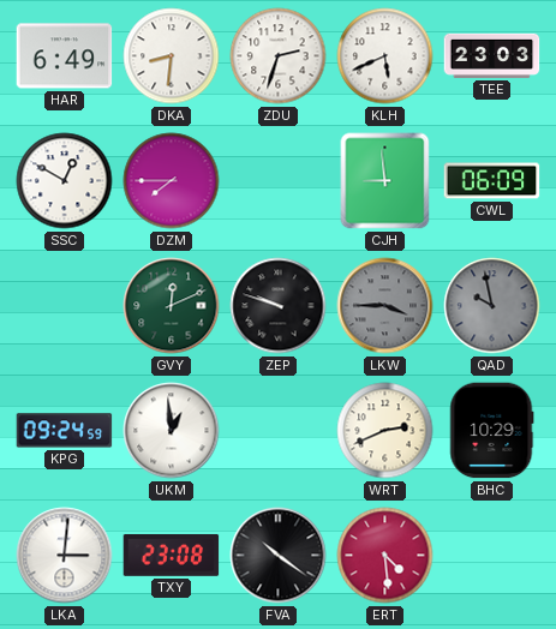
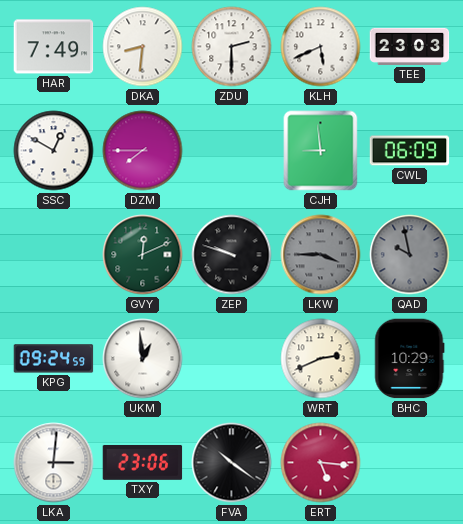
HAR: 6:49 -> 7:49
ZDU: 2:33 -> 2:30
TXY: 23:08 -> 23:06
ERT: 4:29 -> 5:16
